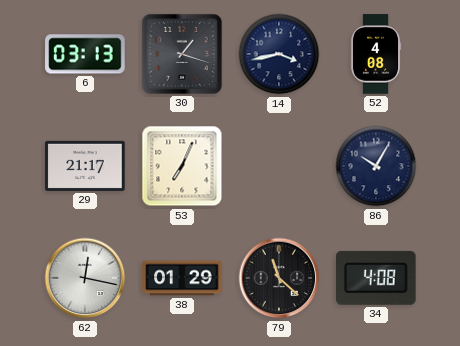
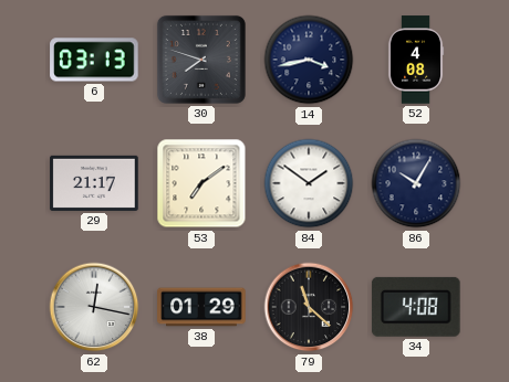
30: 1:18 -> 7:48
53: 7:04 -> 7:09
84: none -> 1:51
